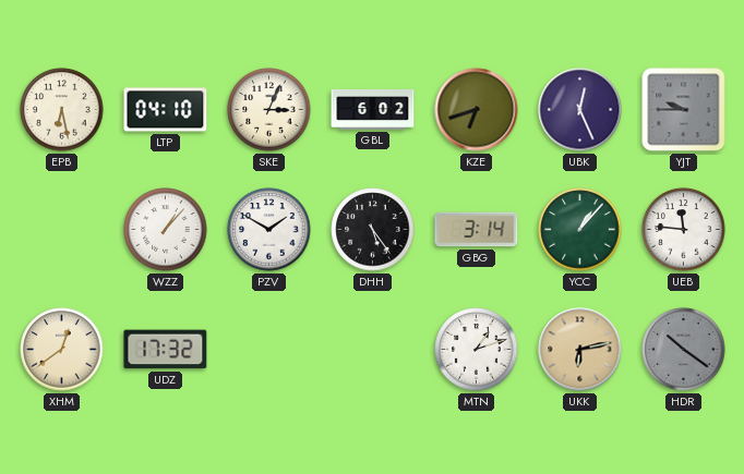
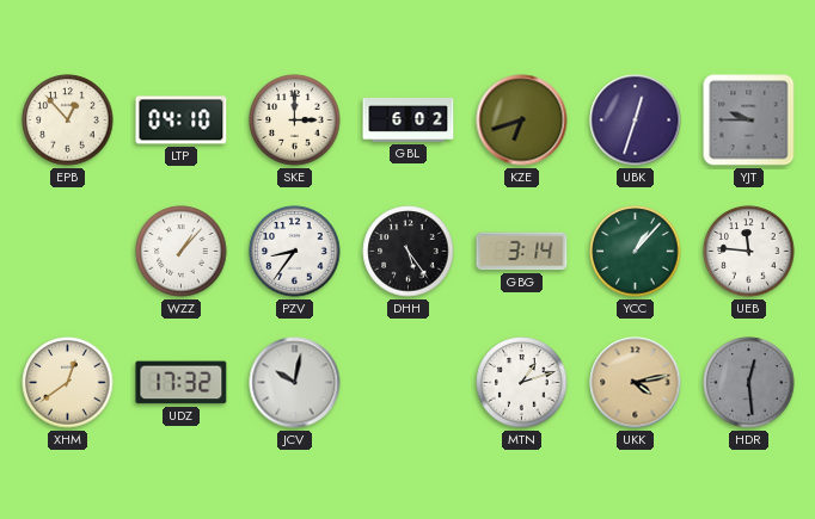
EPB: 6:28 -> 12:53
SKE: 3:04 -> 3:00
UBK: 12:26 -> 12:33
PZV: 1:50 -> 8:36
JCV: none -> 10:02
UKK: 6:13 -> 4:13
HDR: 10:21 -> 12:29
